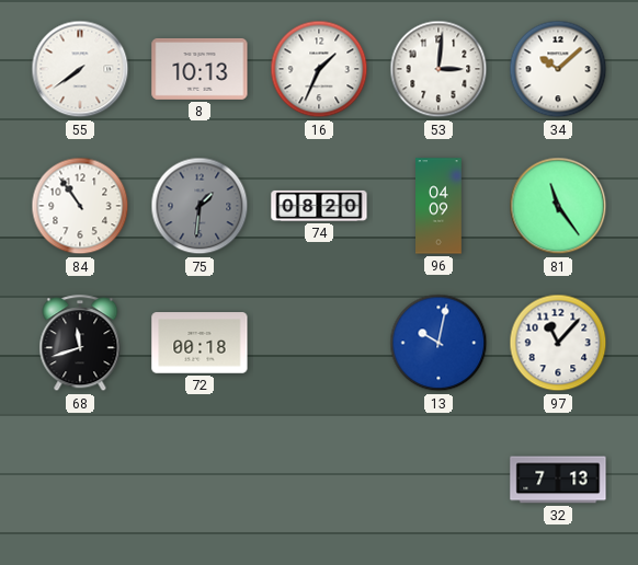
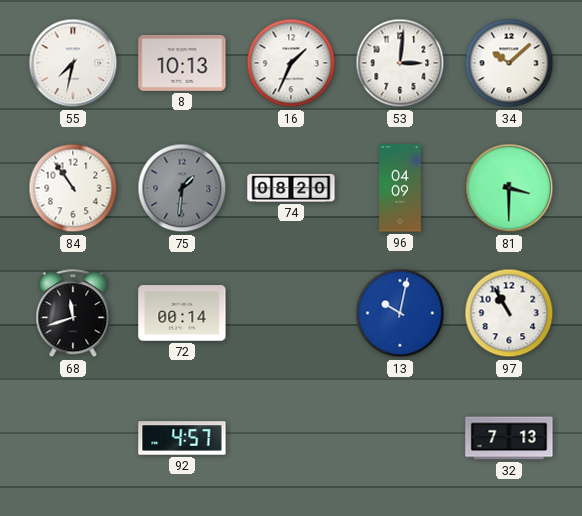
55: 7:39 -> 7:32
81: 11:24 -> 3:30
72: 00:18 -> 00:14
97: 11:07 -> 10:55
92: none -> 4:57
